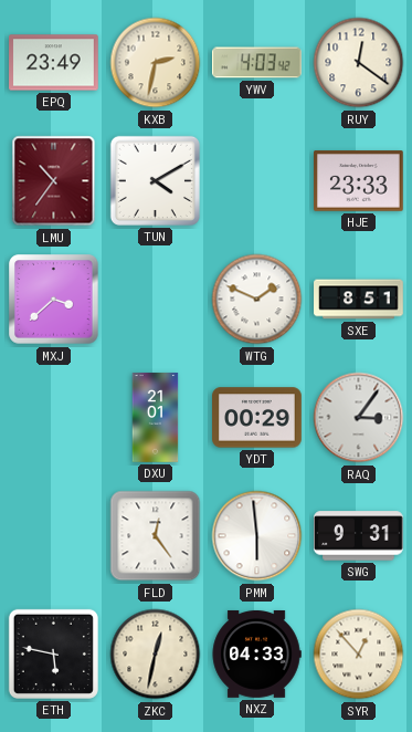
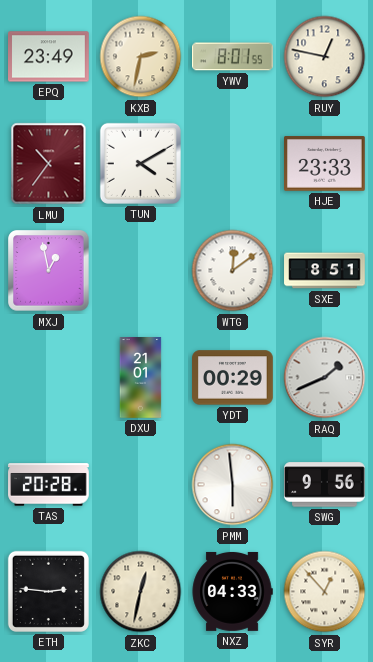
YWV: 4:03 -> 8:01
RUY: 12:21 -> 12:47
MXJ: 3:38 -> 12:58
WTG: 1:49 -> 12:09
RAQ: 3:06 -> 1:41
TAS: none -> 20:28
FLD: 12:24 -> none
SWG: 9:31 -> 9:56
ETH: 5:47 -> 2:46
